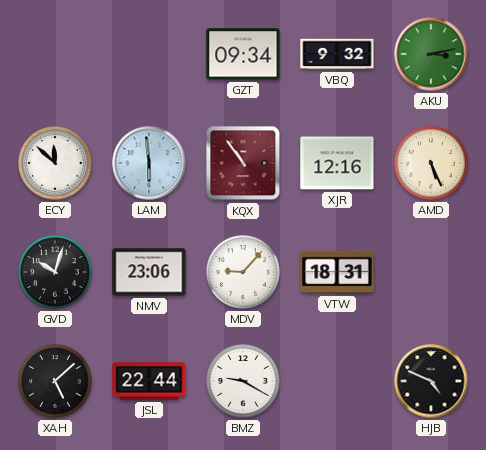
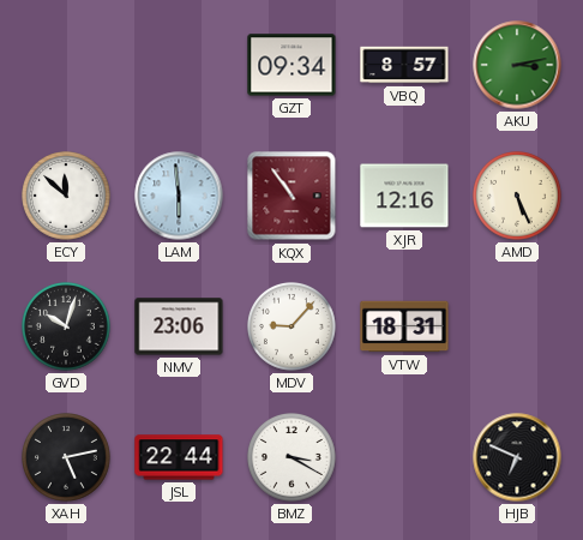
VBQ: 9:32 -> 8:57
XAH: 5:08 -> 5:13
BMZ: 9:20 -> 3:20
HJB: 4:49 -> 6:49
